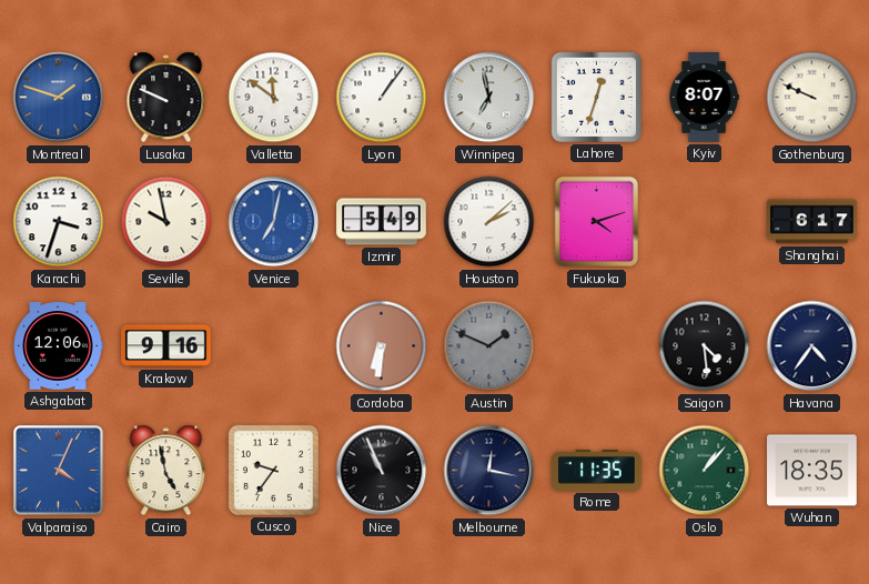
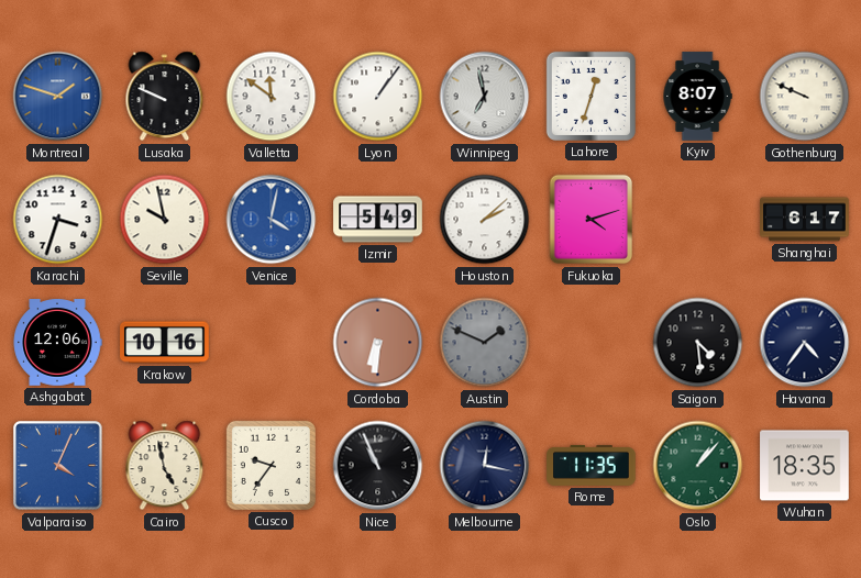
Venice: 7:02 -> 4:02
Krakow: 9:16 -> 10:16
